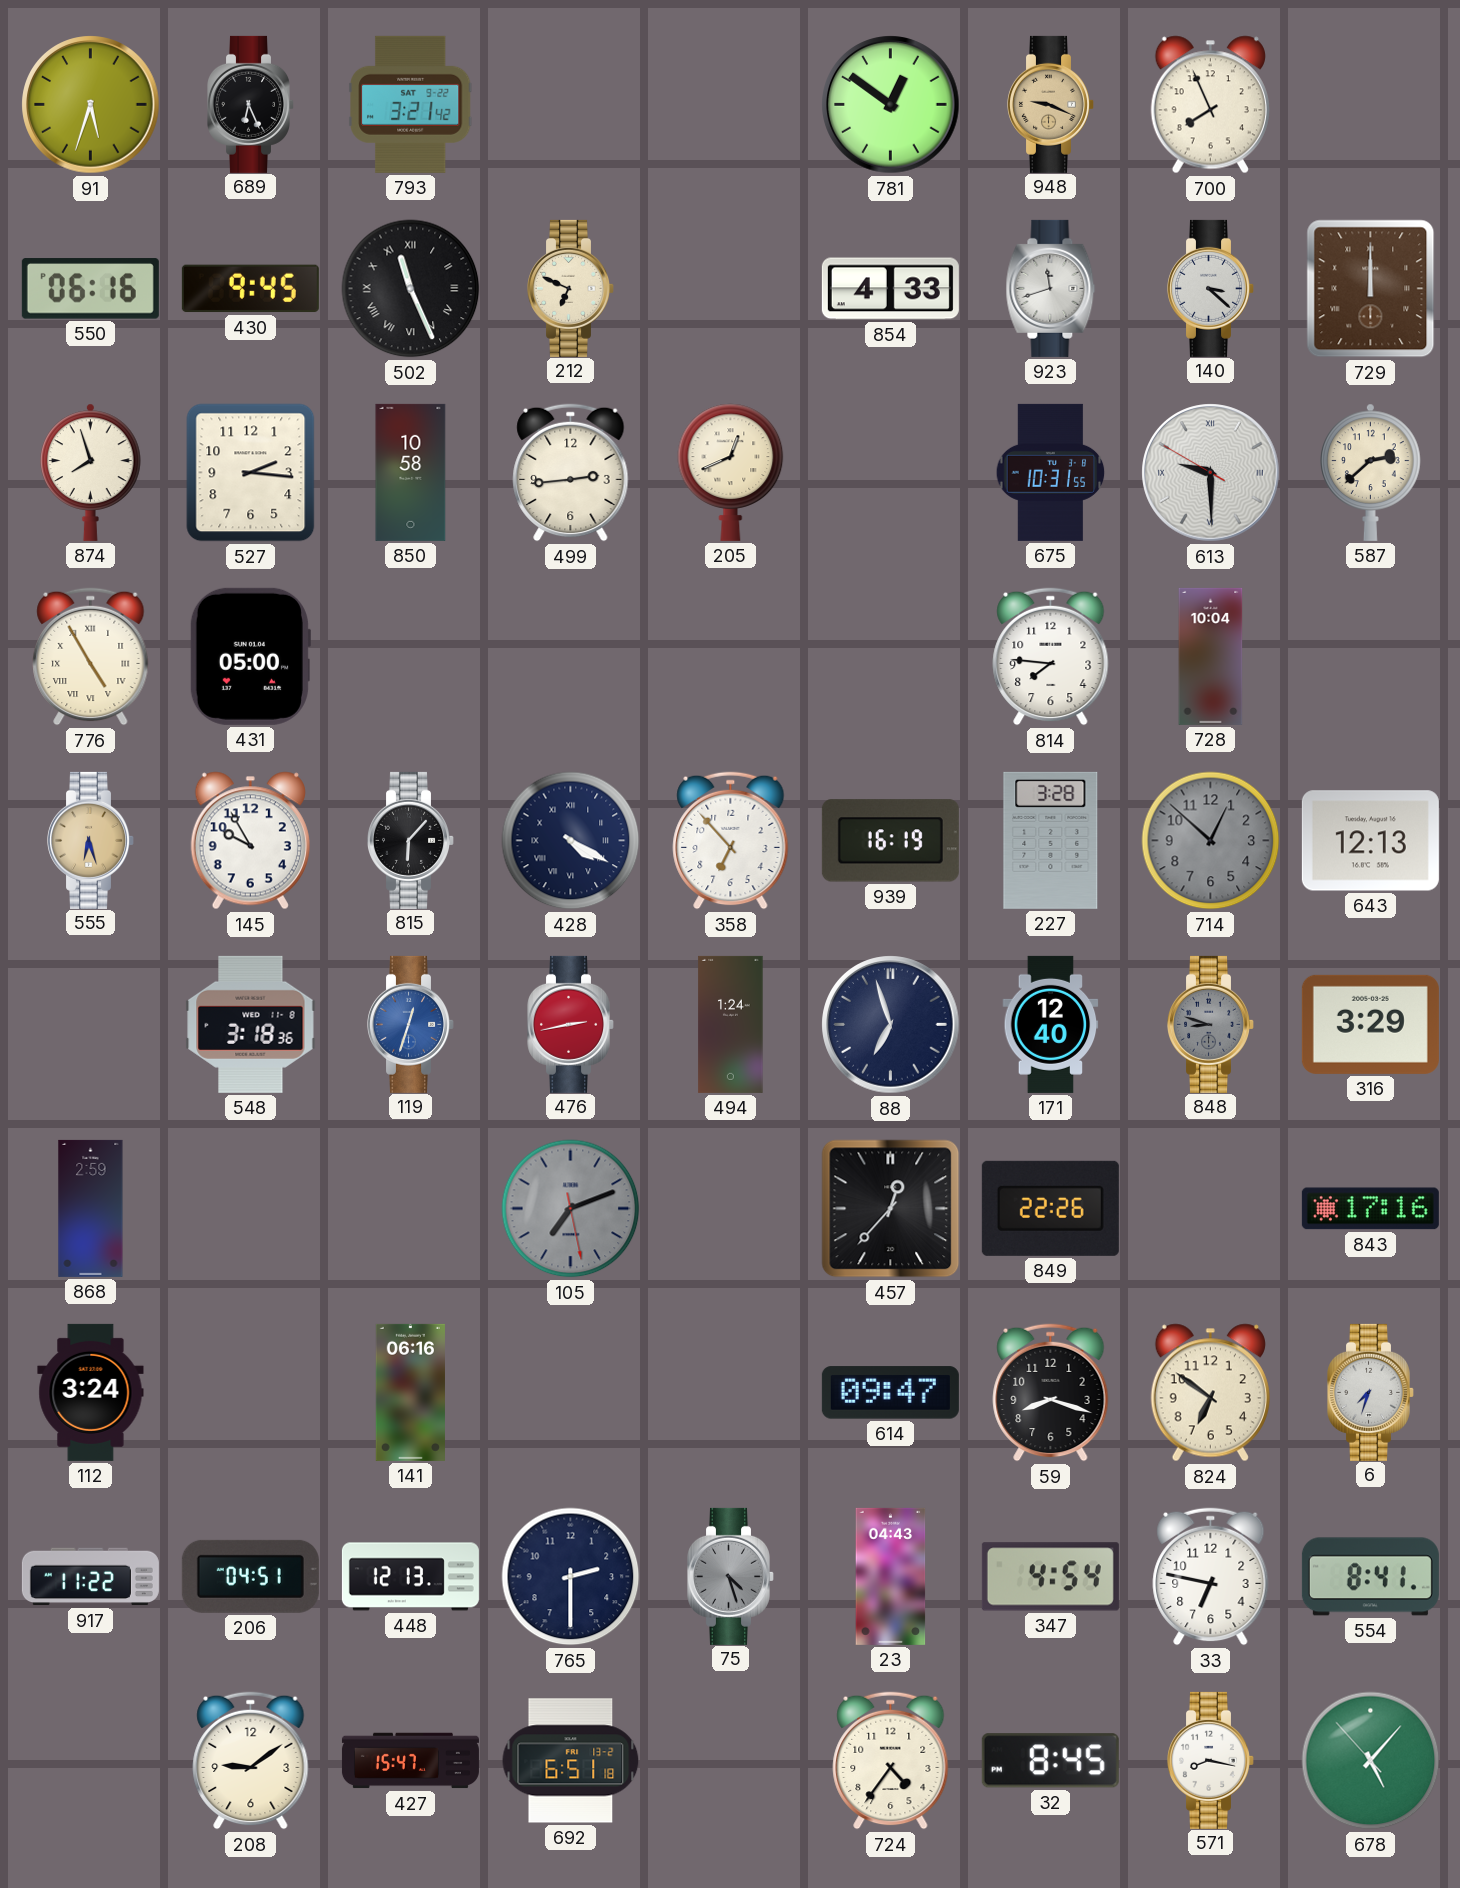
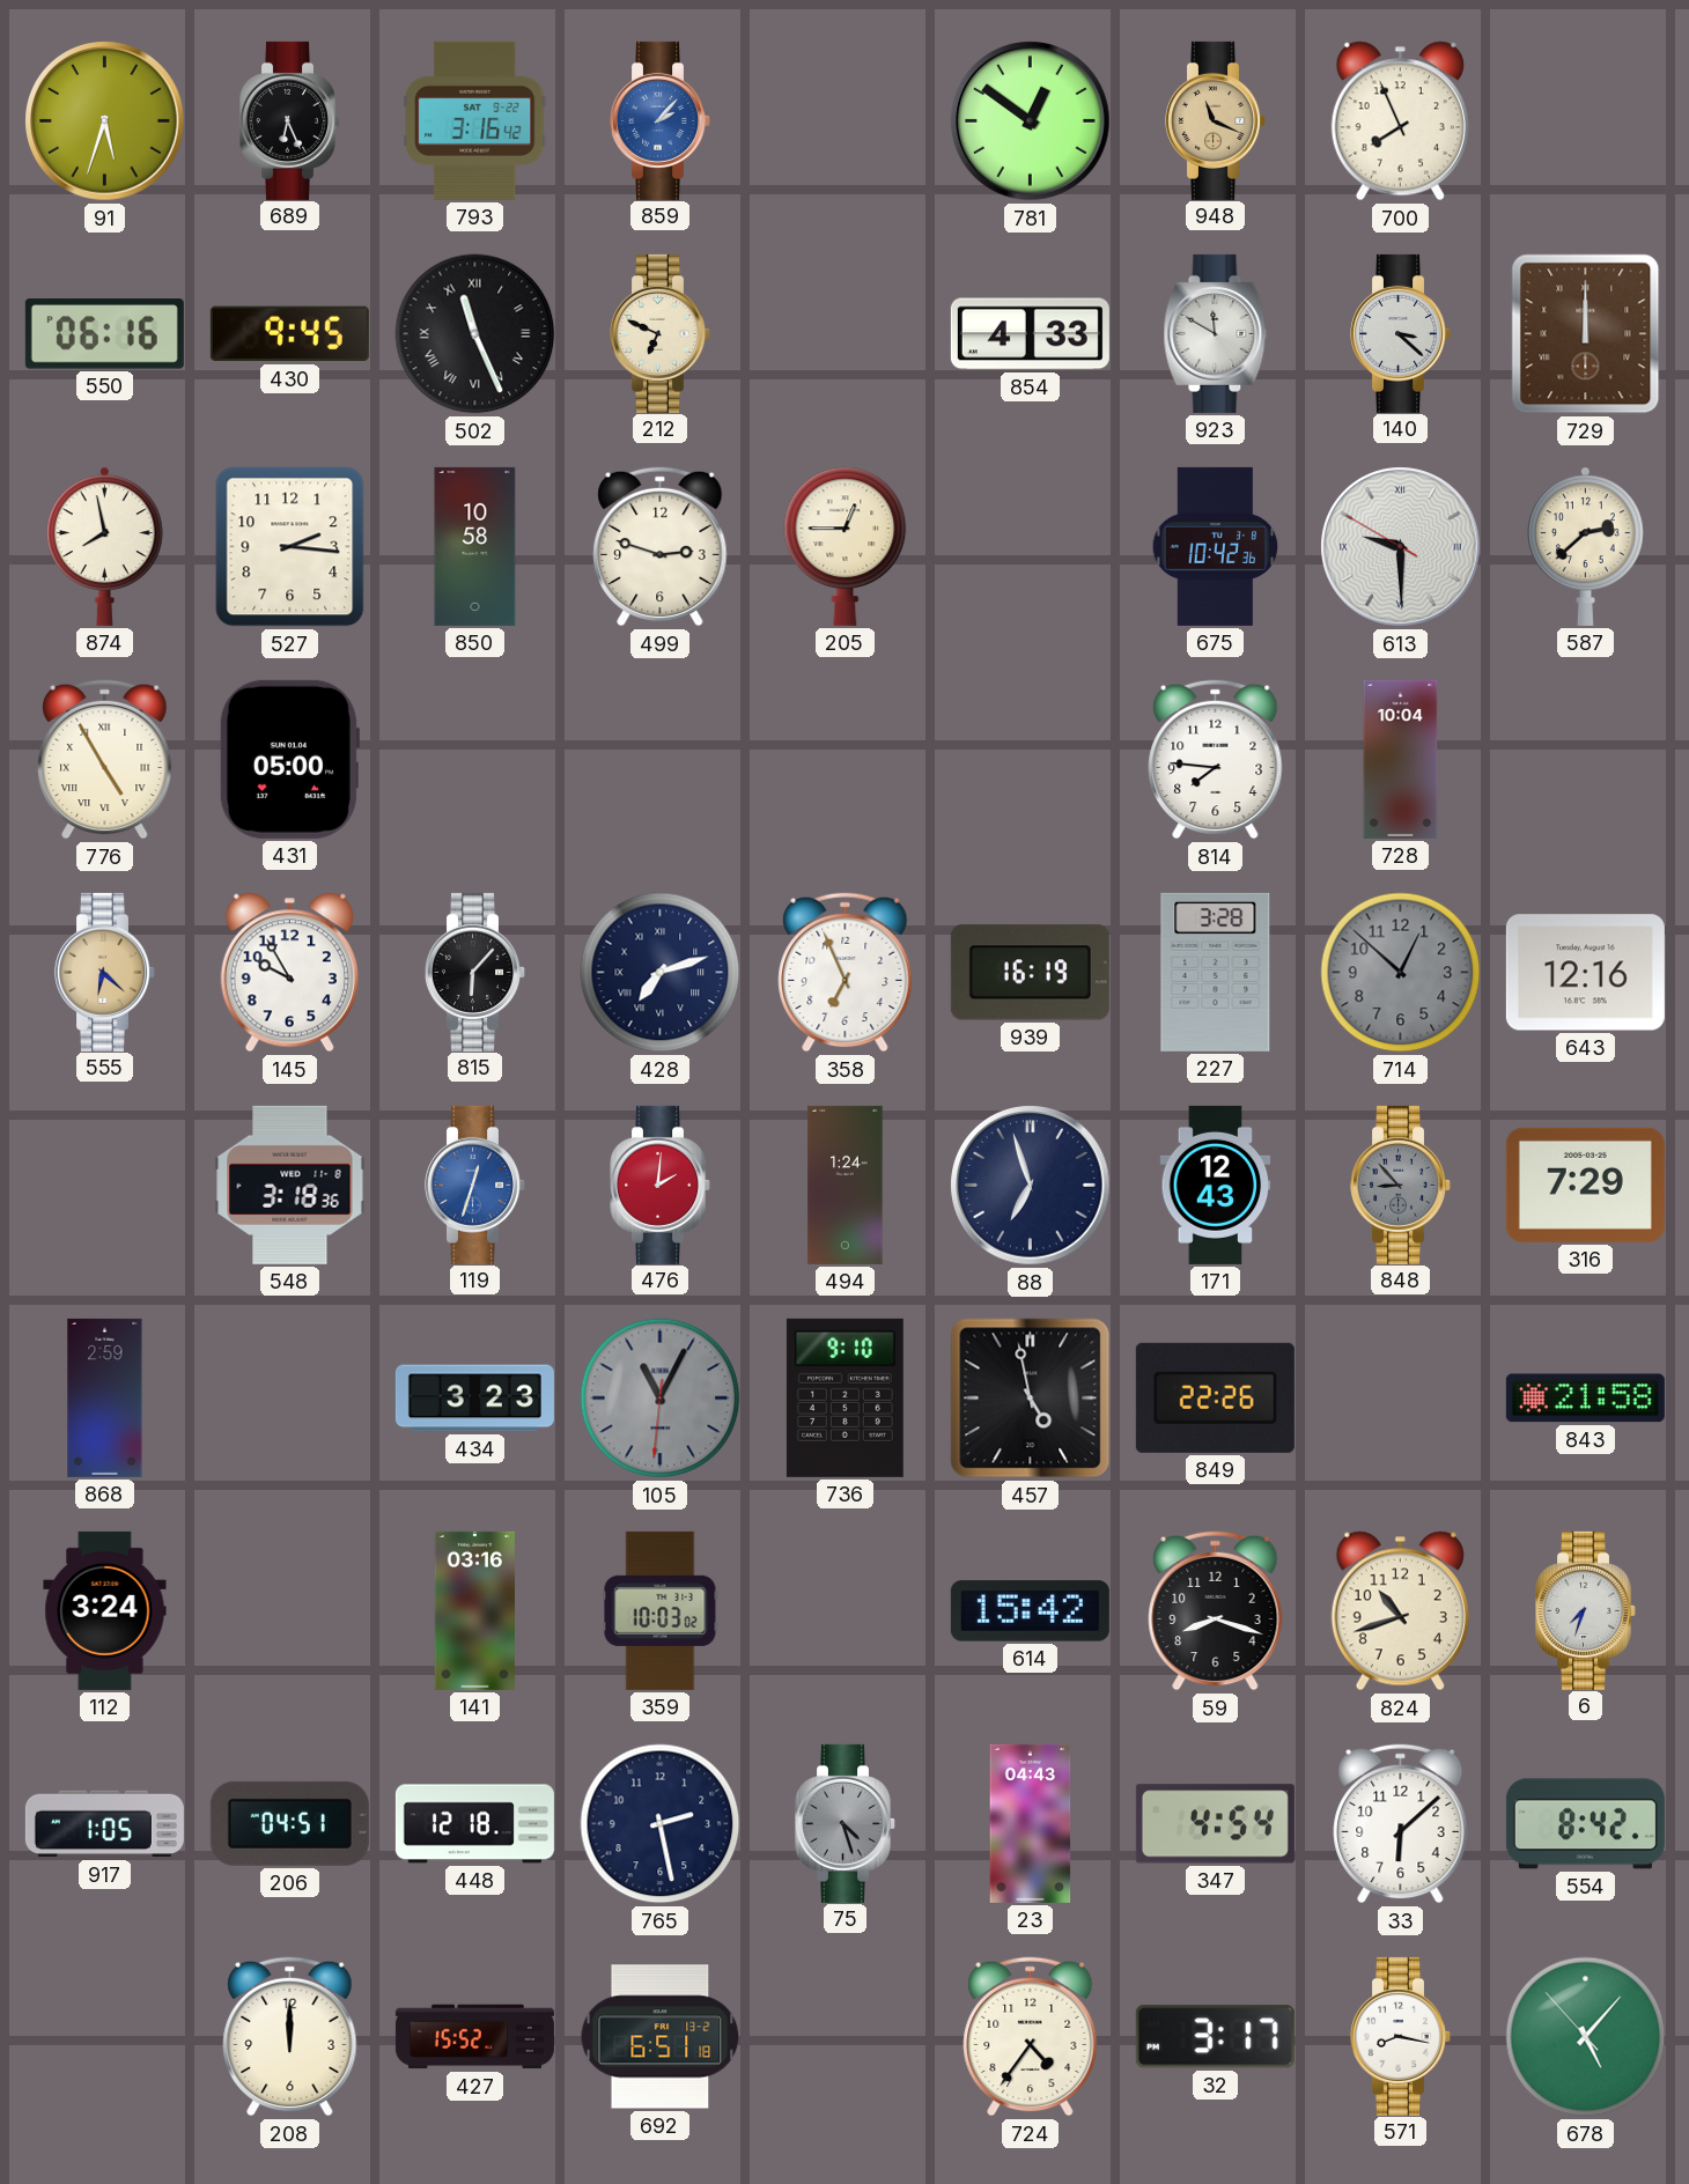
793: 3:21 -> 3:16
859: none -> 2:07
948: 9:19 -> 11:19
923: 11:42 -> 11:50
874: 7:57 -> 7:58
499: 2:44 -> 2:48
205: 12:41 -> 12:45
675: 10:31 -> 10:42
555: 6:27 -> 6:22
428: 4:20 -> 7:12
358: 6:53 -> 6:56
643: 12:13 -> 12:16
476: 2:43 -> 2:01
171: 12:40 -> 12:43
848: 8:48 -> 8:53
316: 3:29 -> 7:29
434: none -> 3:23
105: 7:11 -> 11:04
736: none -> 9:10
457: 12:37 -> 4:58
843: 17:16 -> 21:58
141: 06:16 -> 03:16
359: none -> 10:03
614: 09:47 -> 15:42
824: 6:51 -> 10:42
917: 11:22 -> 1:05
448: 12:13 -> 12:18
765: 2:30 -> 2:28
33: 6:47 -> 6:08
554: 8:41 -> 8:42
208: 9:09 -> 12:00
427: 15:47 -> 15:52
32: 8:45 -> 3:17
